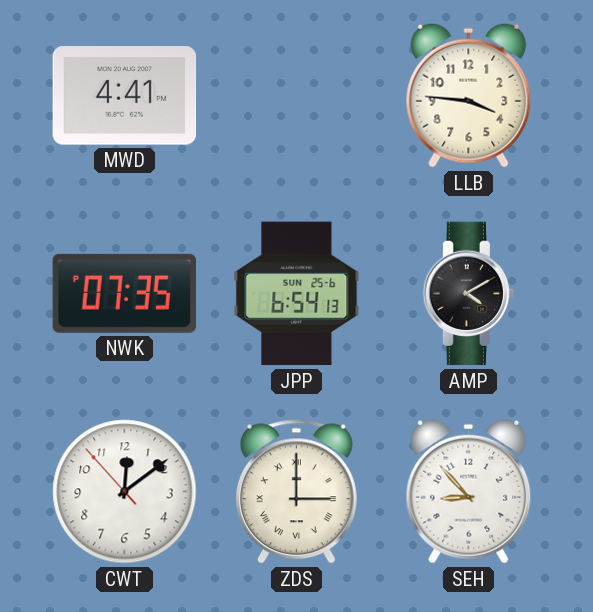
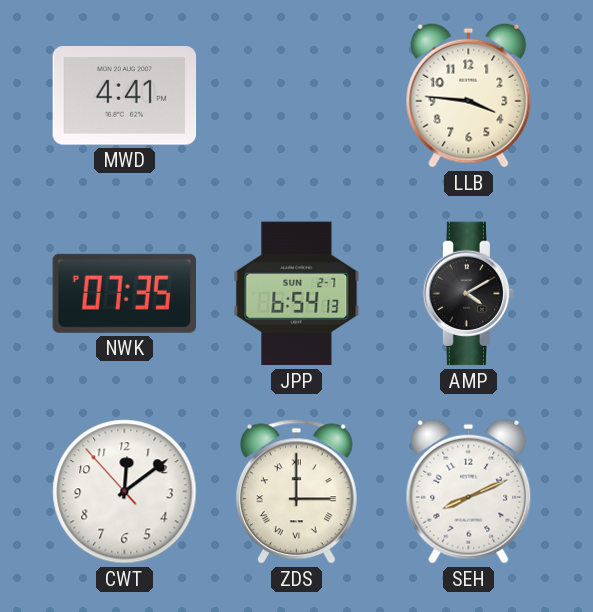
JPP date: SUN 25-6 -> SUN 2-7
SEH: 8:53 -> 8:11
